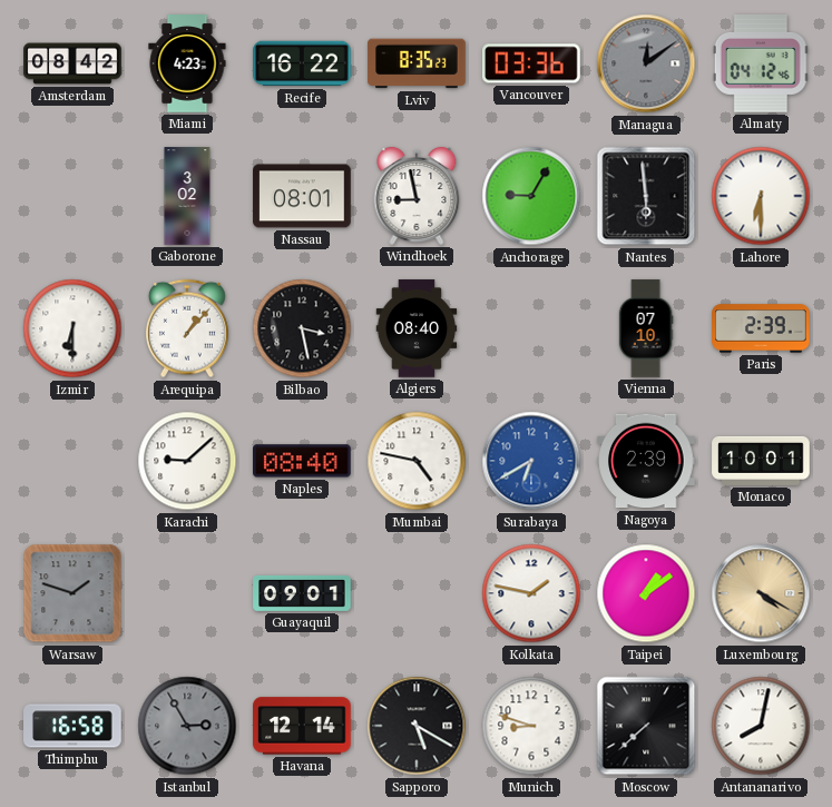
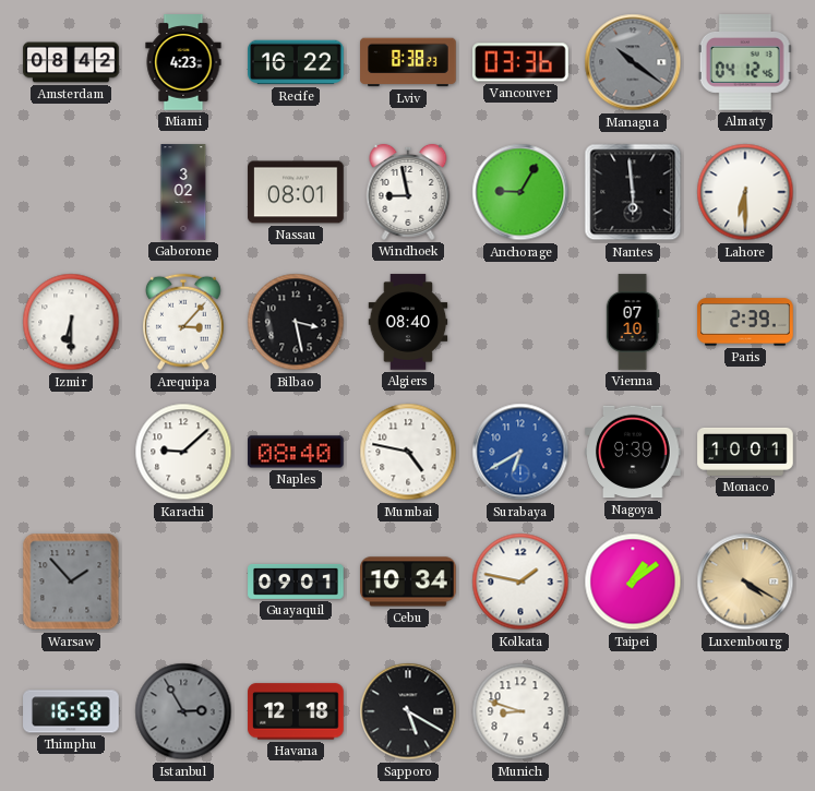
Lviv: 8:35 -> 8:38
Managua: 12:09 -> 10:21
Arequipa: 1:07 -> 3:07
Nagoya: 2:39 -> 9:39
Warsaw: 1:48 -> 1:53
Cebu: none -> 10:34
Havana: 12:14 -> 12:18
Moscow: 7:38 -> none
Antananarivo: 8:02 -> none
